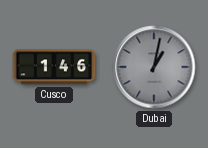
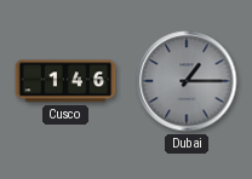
Dubai: 1:02 -> 1:15
